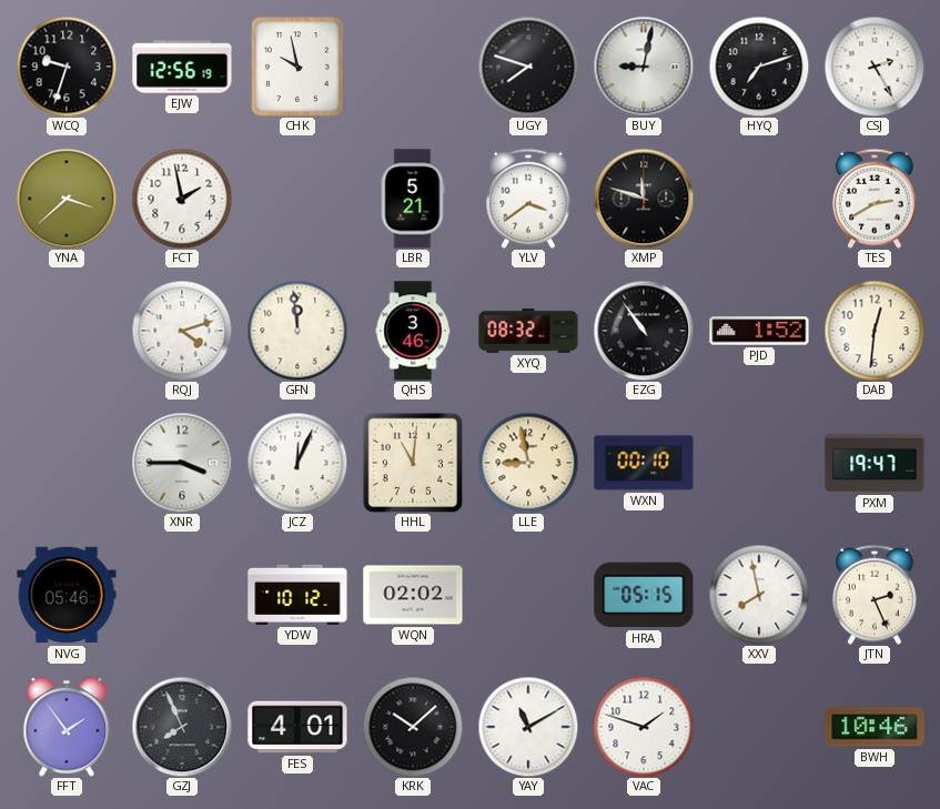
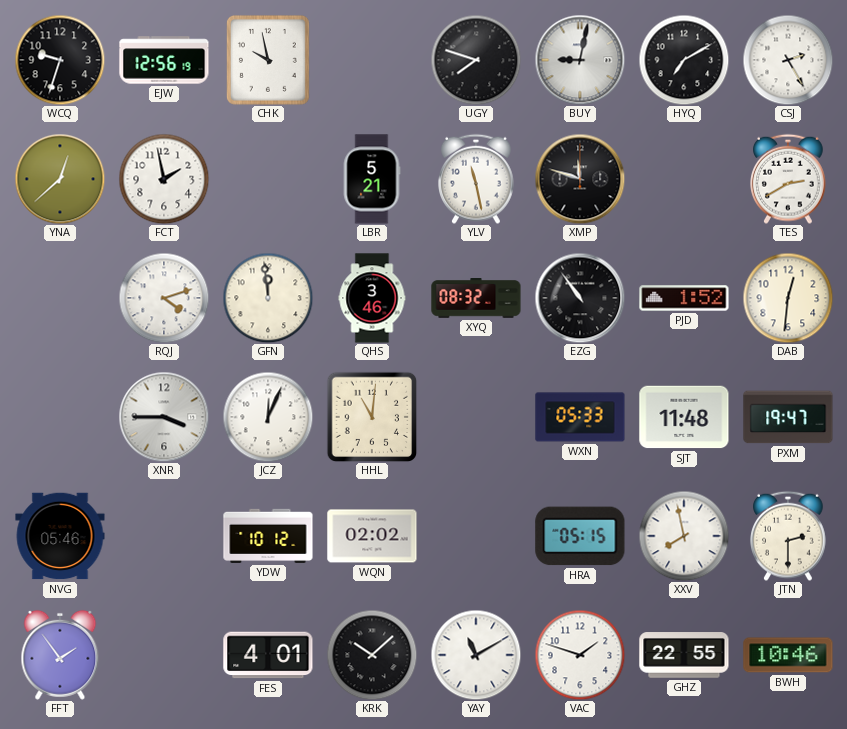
HYQ: 7:12 -> 7:10
YNA: 3:38 -> 12:38
YLV: 3:39 -> 11:28
LLE: 8:58 -> none
WXN: 00:10 -> 05:33
SJT: none -> 11:48
JTN: 2:26 -> 2:30
GZJ: 7:56 -> none
GHZ: none -> 22:55
